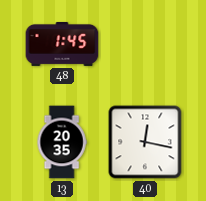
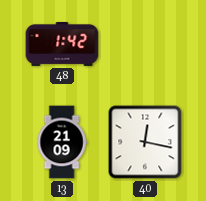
48: 1:45 -> 1:42
13: 20:35 -> 21:09
